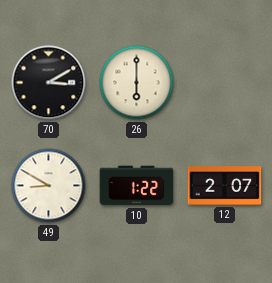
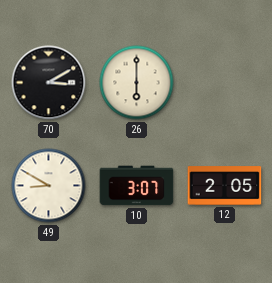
10: 1:22 -> 3:07
12: 2:07 -> 2:05
